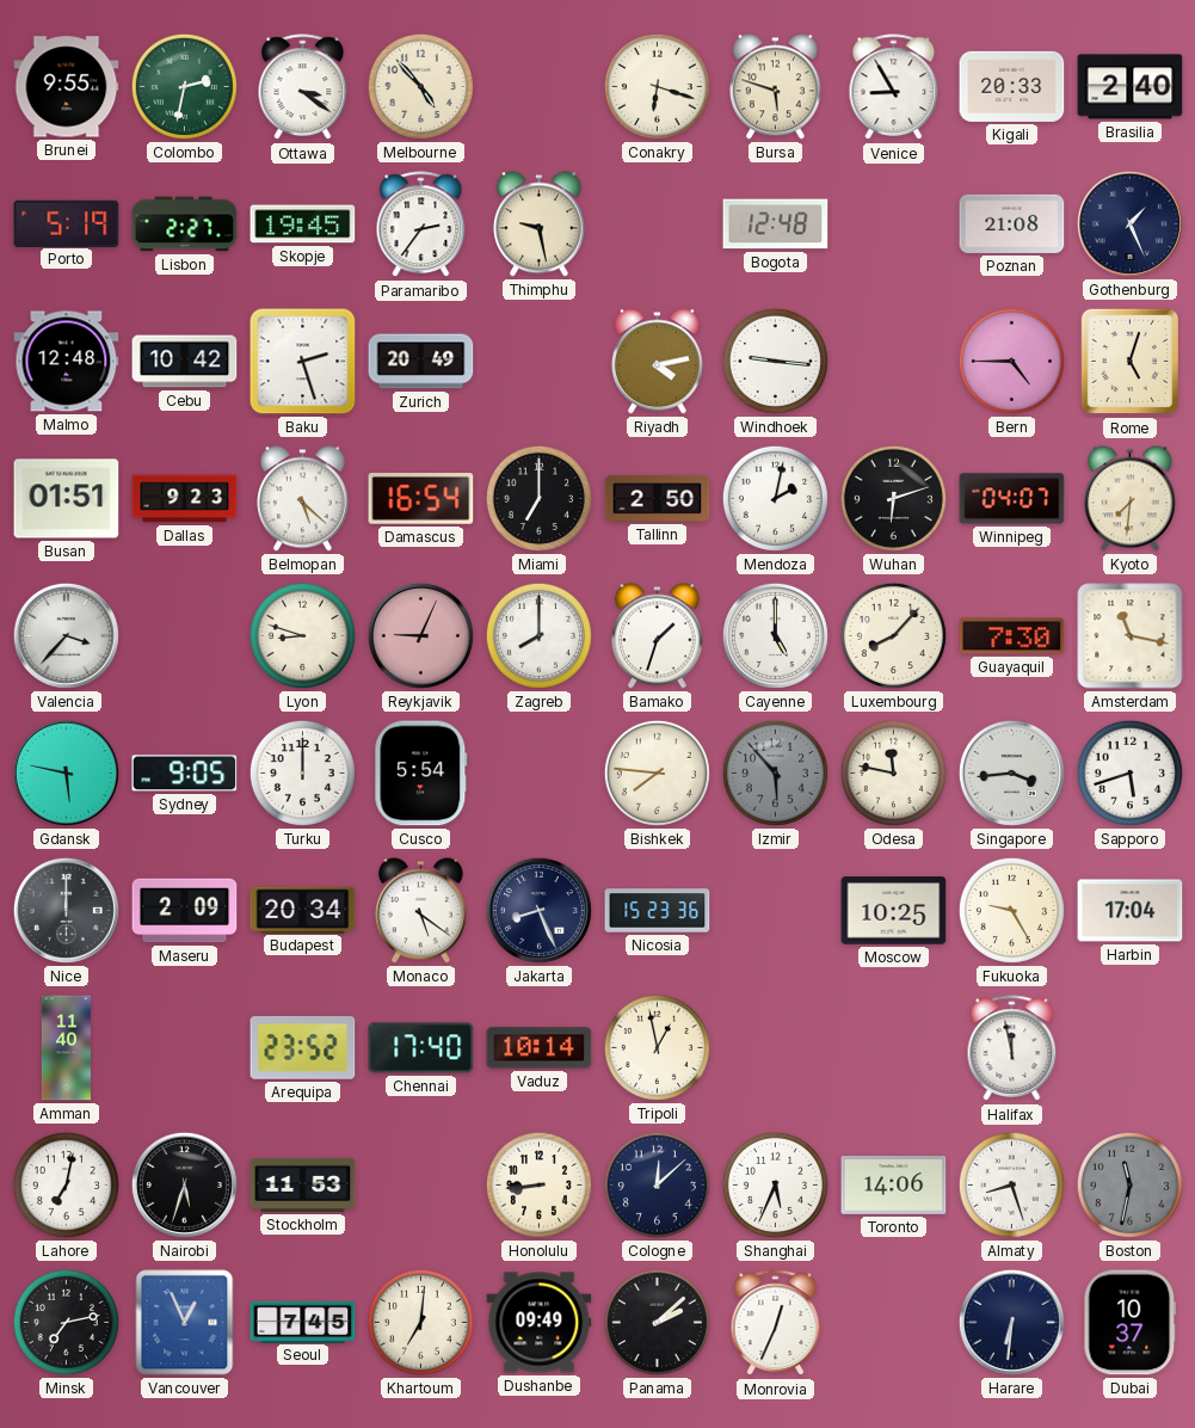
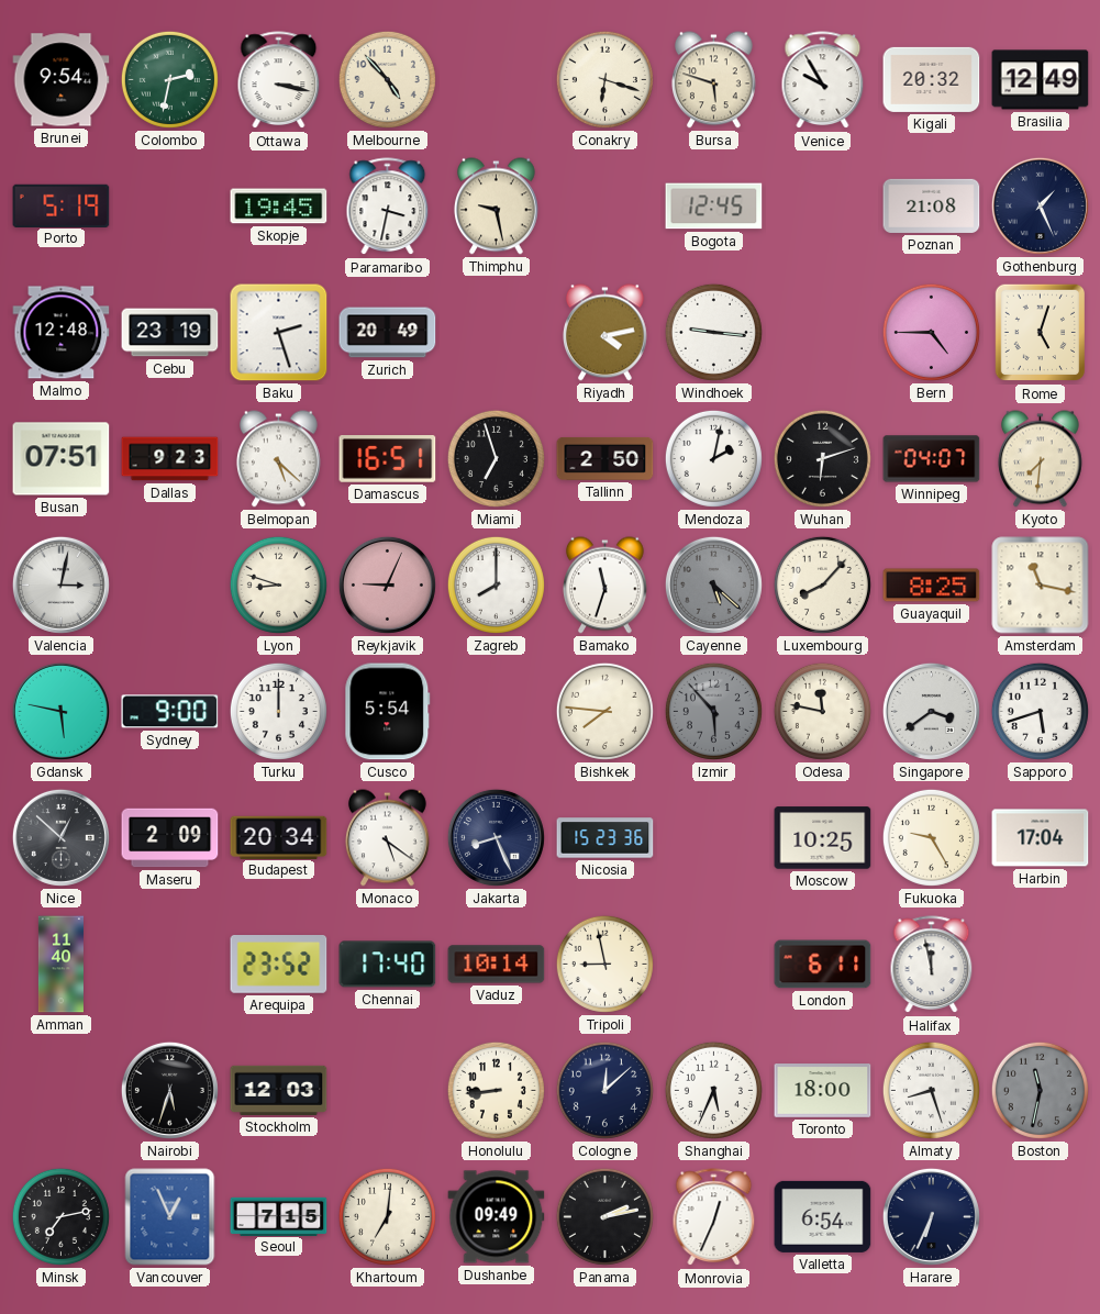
Brunei: 9:55 -> 9:54
Ottawa: 3:21 -> 3:17
Venice: 8:55 -> 9:55
Kigali: 20:33 -> 20:32
Brasilia: 2:40 -> 12:49
Lisbon: 2:27 -> none
Paramaribo: 2:36 -> 3:32
Bogota: 12:48 -> 12:45
Cebu: 10:42 -> 23:19
Busan: 01:51 -> 07:51
Damascus: 16:54 -> 16:51
Miami: 7:00 -> 6:57
Valencia: 3:37 -> 3:02
Bamako: 1:33 -> 11:33
Cayenne: 5:00 -> 5:22
Cayenne dial: white -> grey
Guayaquil: 7:30 -> 8:25
Sydney: 9:05 -> 9:00
Singapore: 3:44 -> 3:39
Nice: 12:00 -> 12:52
Tripoli: 12:58 -> 8:58
London: none -> 6:11
Lahore: 7:02 -> none
Stockholm: 11:53 -> 12:03
Toronto: 14:06 -> 18:00
Seoul: 7:45 -> 7:15
Panama: 2:08 -> 2:13
Valletta: none -> 6:54
Harare: 6:31 -> 6:34
Dubai: 10:37 -> none
